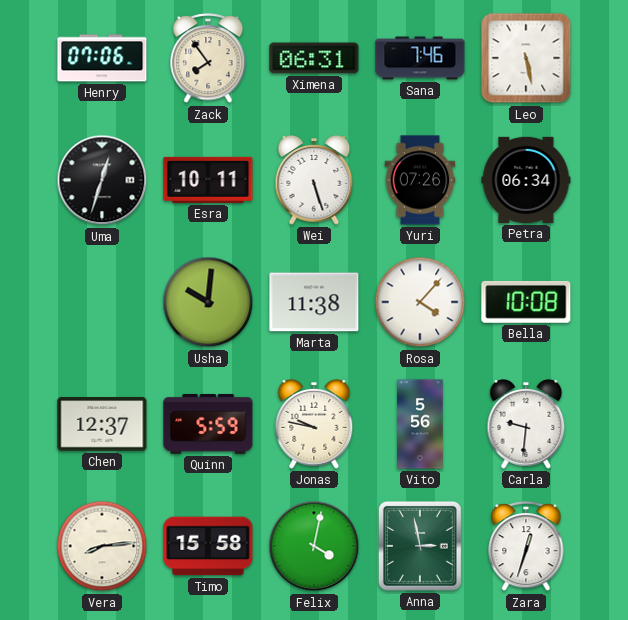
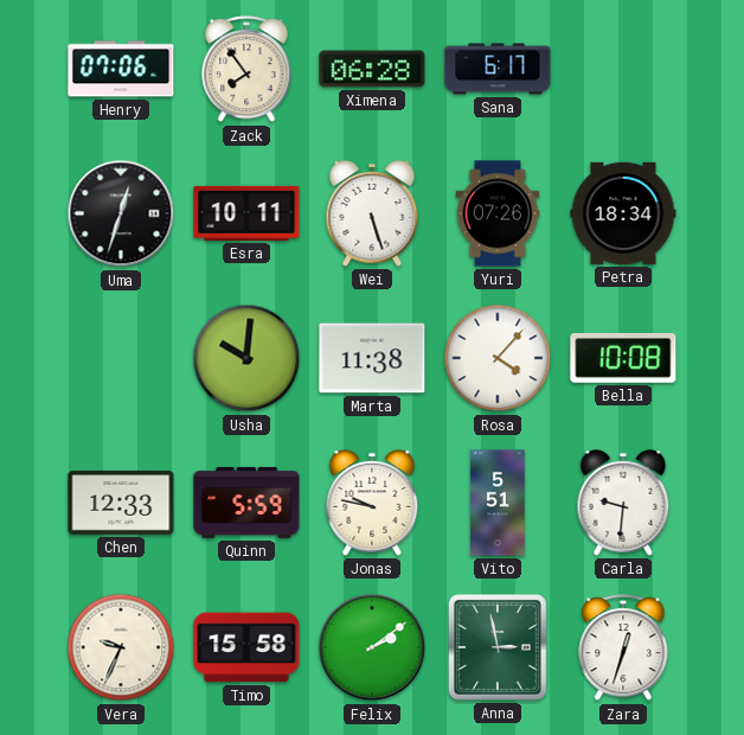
Ximena: 06:31 -> 06:28
Sana: 7:46 -> 6:17
Leo: 5:28 -> none
Petra: 06:34 -> 18:34
Chen: 12:37 -> 12:33
Vito: 5:56 -> 5:51
Vera: 8:14 -> 9:34
Felix: 4:02 -> 2:09
